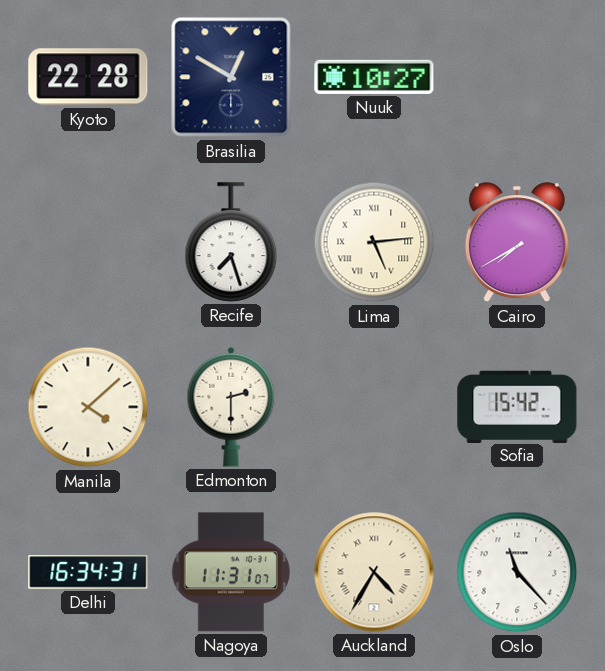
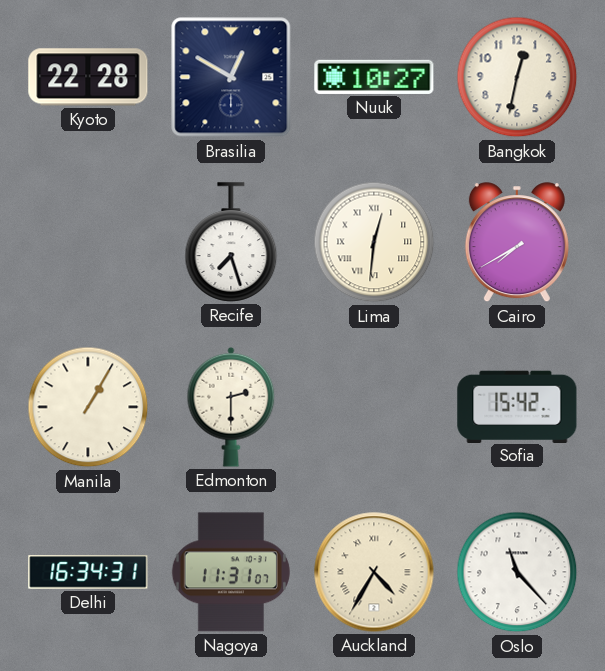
Bangkok: none -> 12:32
Lima: 5:14 -> 12:31
Manila: 4:08 -> 1:05
